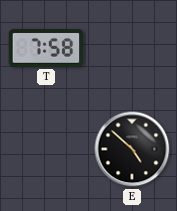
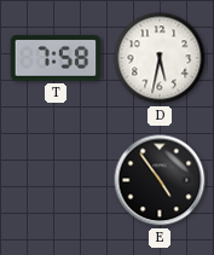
D: none -> 5:32
E: 4:52 -> 4:54
